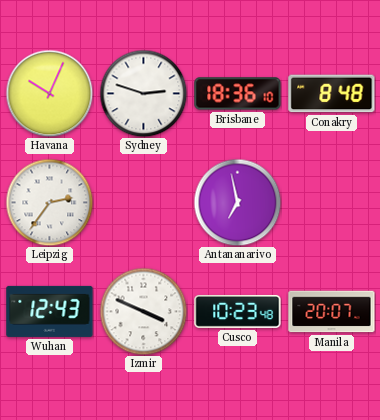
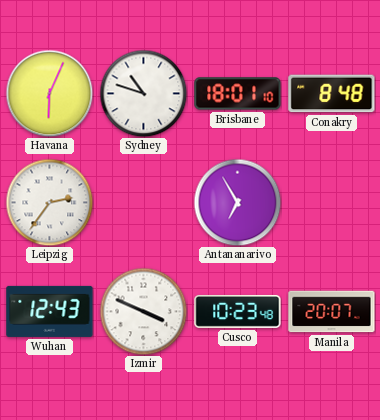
Havana: 10:04 -> 6:04
Sydney: 2:48 -> 10:48
Brisbane: 18:36 -> 18:01
Antananarivo: 6:58 -> 6:55
